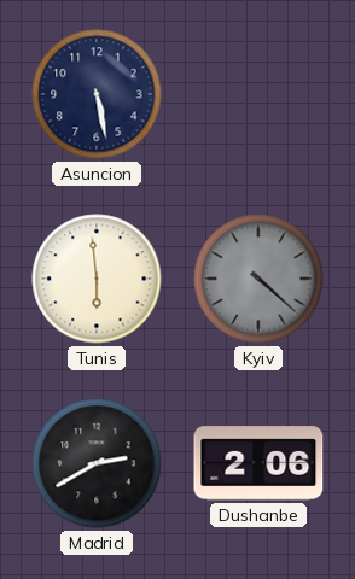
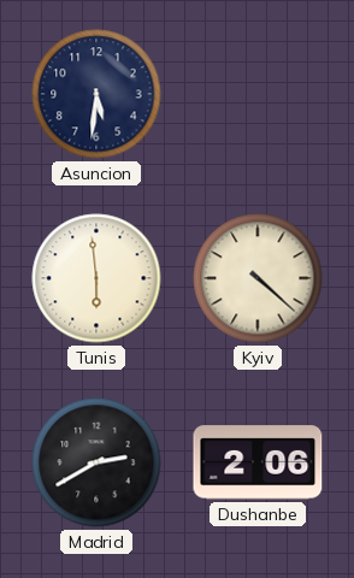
Asuncion: 5:28 -> 5:31
Kyiv dial: grey -> cream
